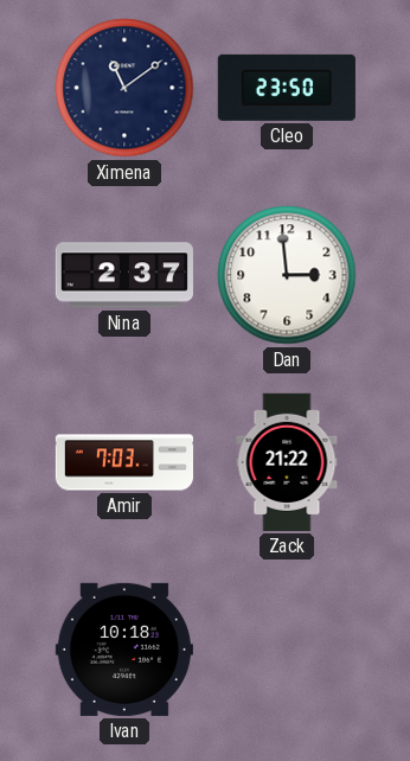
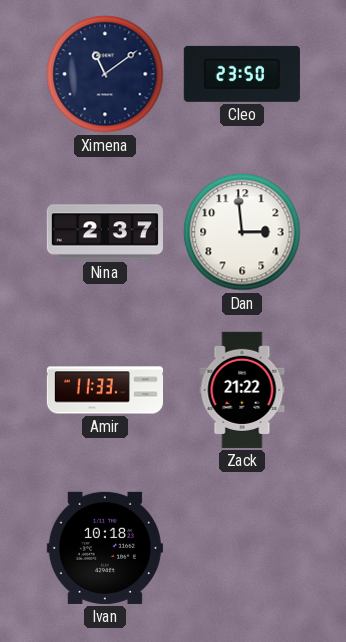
Amir: 7:03 -> 11:33
